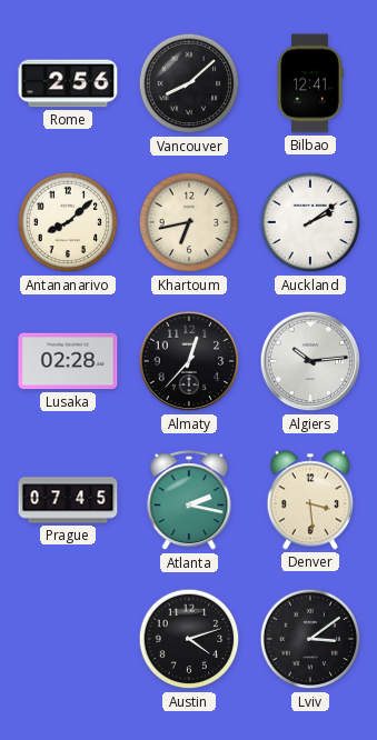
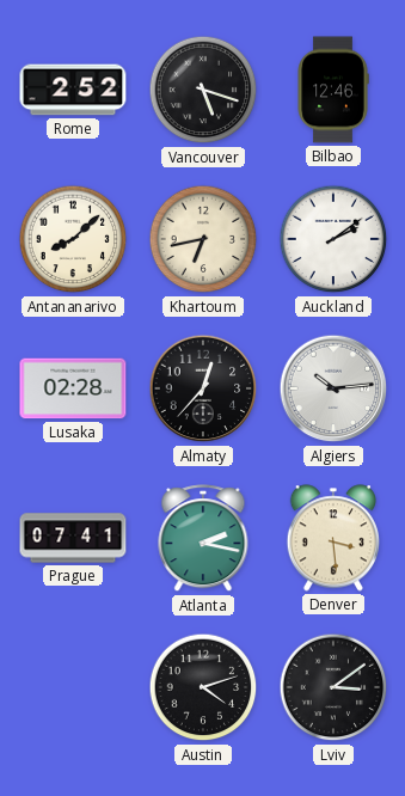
Rome: 2:56 -> 2:52
Vancouver: 8:08 -> 5:18
Bilbao: 12:41 -> 12:46
Prague: 07:45 -> 07:41
